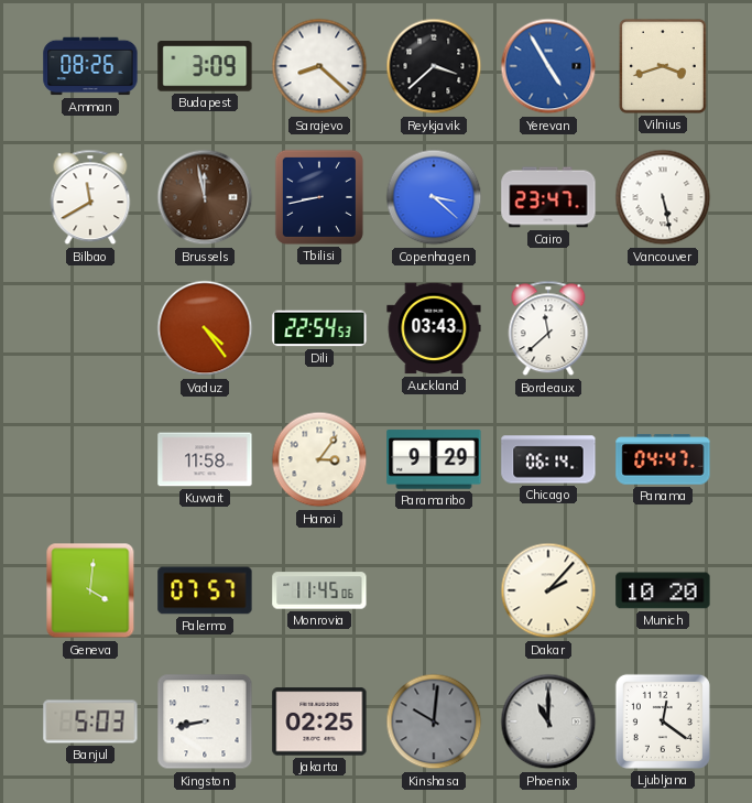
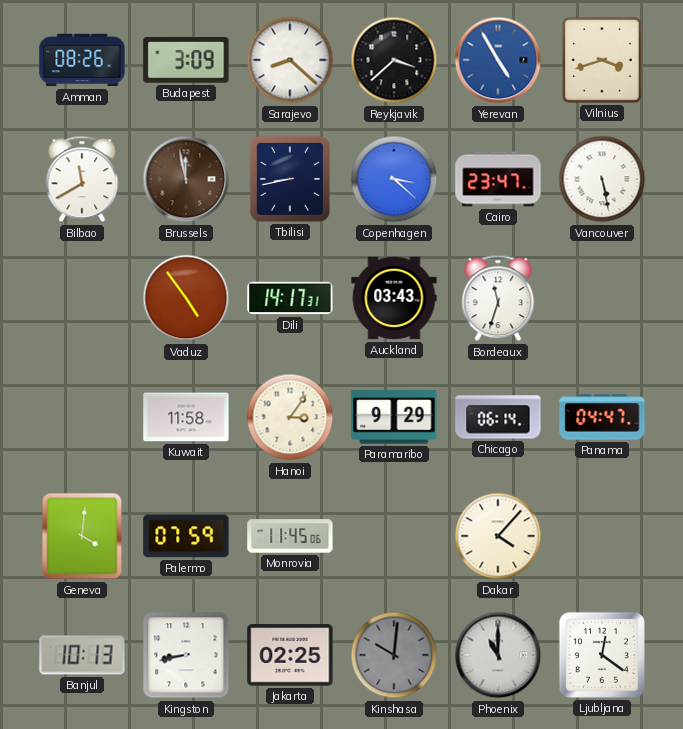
Vaduz: 4:24 -> 4:54
Dili: 22:54 -> 14:17
Bordeaux: 11:38 -> 11:33
Palermo: 07:57 -> 07:59
Dakar: 2:07 -> 4:07
Munich: 10:20 -> none
Banjul: 5:03 -> 10:13
